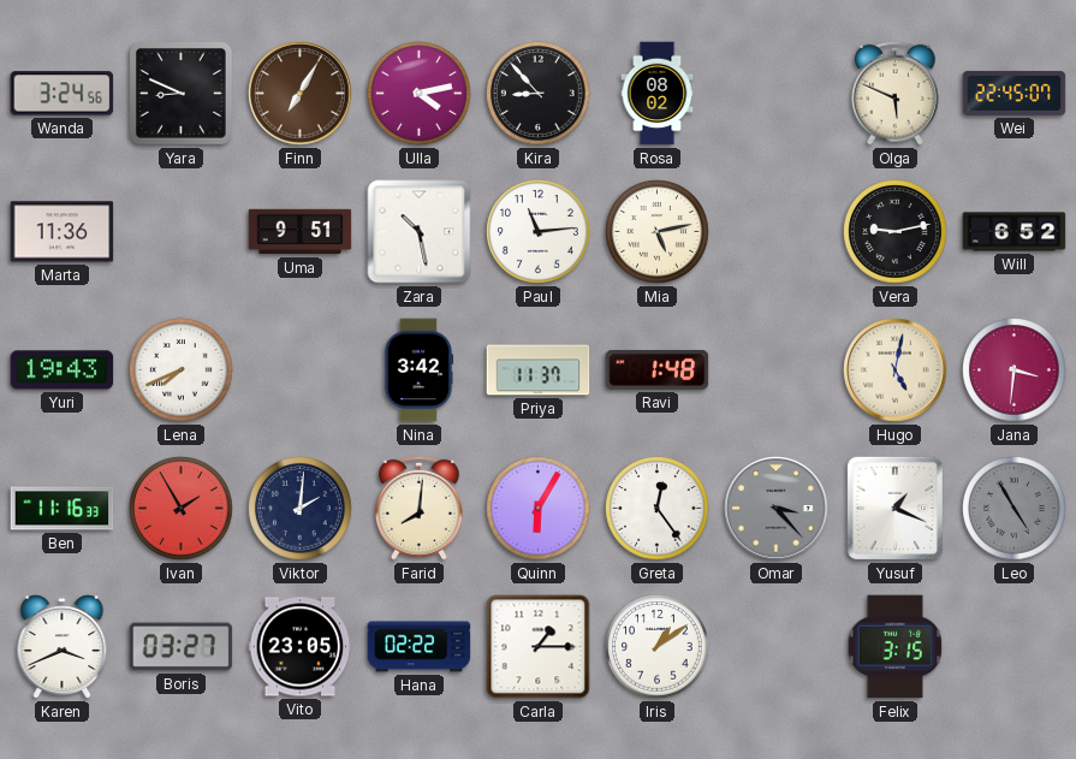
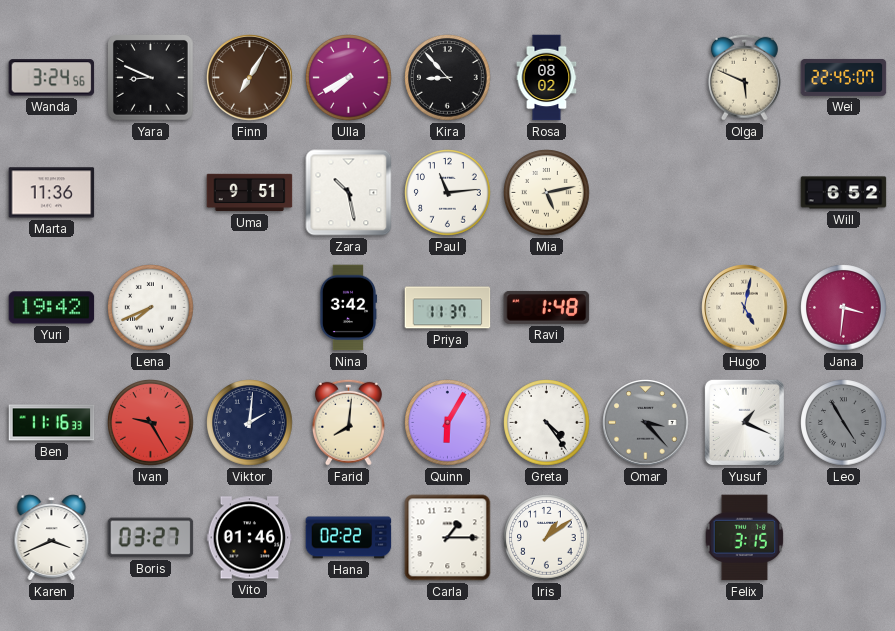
Ulla: 4:13 -> 7:40
Vera: 9:13 -> none
Yuri: 19:43 -> 19:42
Ivan: 1:55 -> 9:25
Greta: 12:24 -> 4:24
Vito: 23:05 -> 01:46
